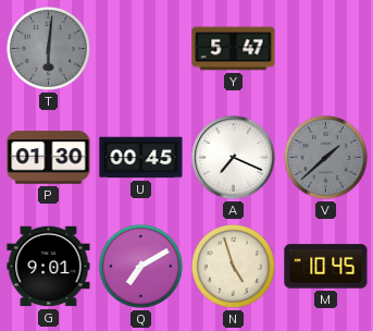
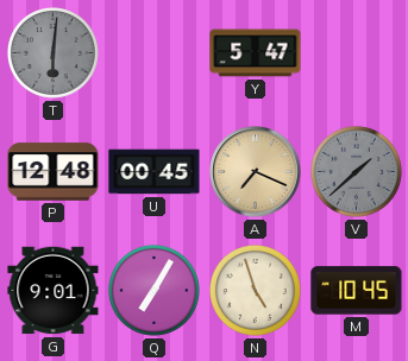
P: 01:30 -> 12:48
A dial: white -> champagne
Q: 7:10 -> 7:05
